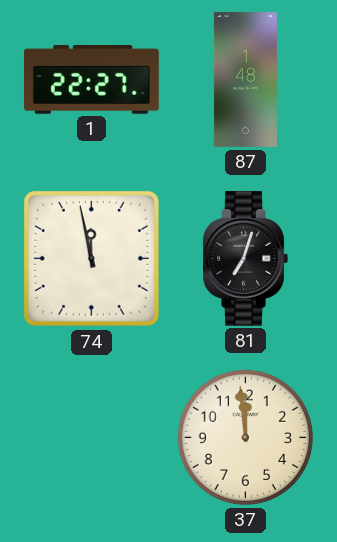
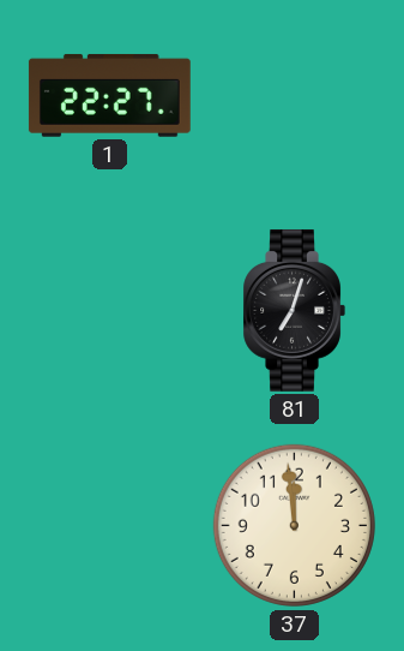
87: 1:48 -> none
74: 11:58 -> none
